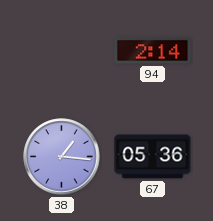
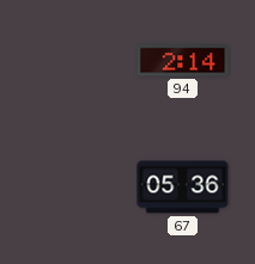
38: 1:16 -> none
